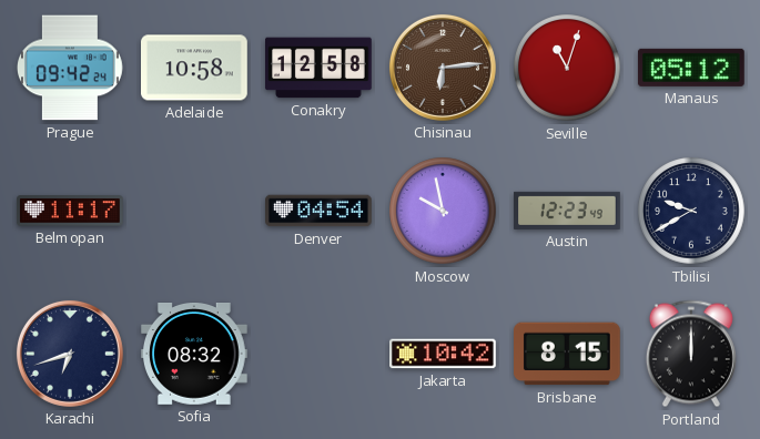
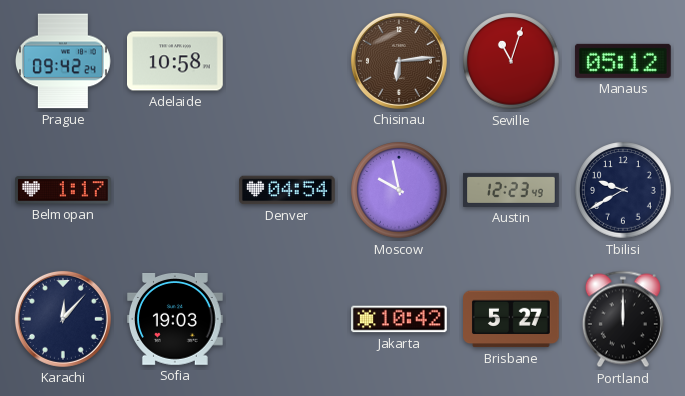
Conakry: 12:58 -> none
Belmopan: 11:17 -> 1:17
Karachi: 6:42 -> 12:07
Sofia: 08:32 -> 19:03
Brisbane: 8:15 -> 5:27
